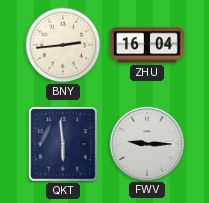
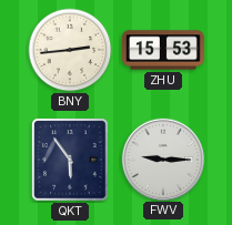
ZHU: 16:04 -> 15:53
QKT: 5:59 -> 5:54
